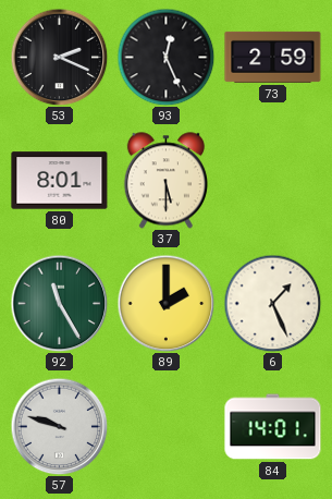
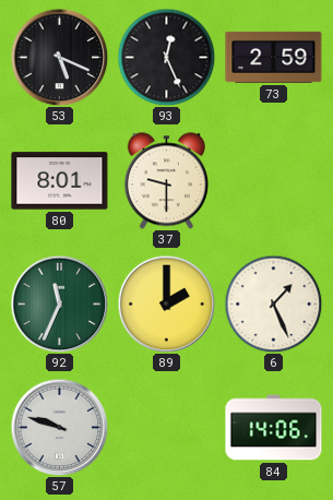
53: 2:19 -> 5:19
37: 5:30 -> 9:30
92: 11:25 -> 11:34
84: 14:01 -> 14:06
